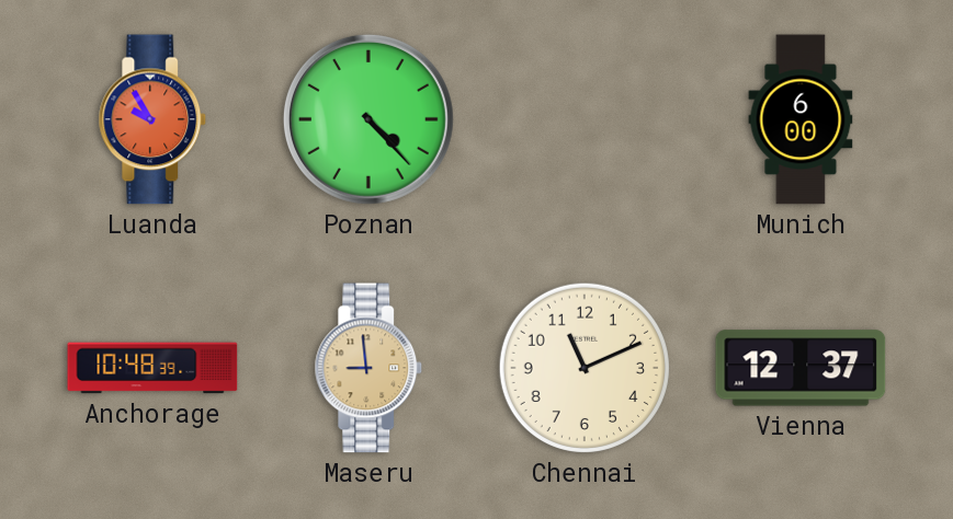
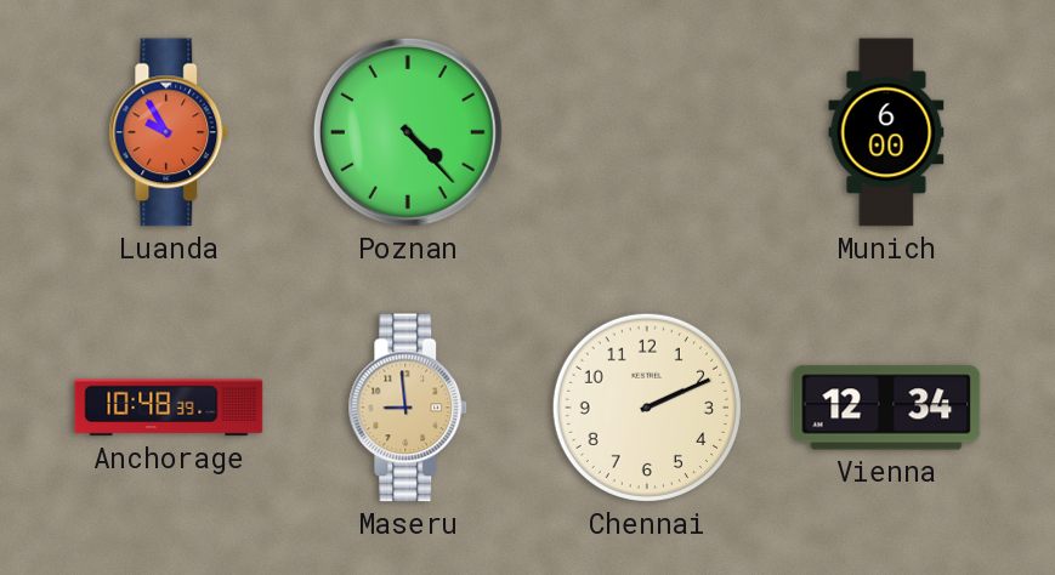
Chennai: 11:11 -> 2:11
Vienna: 12:37 -> 12:34
